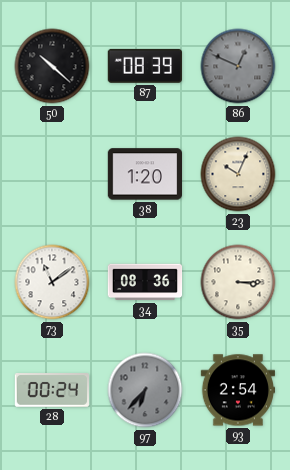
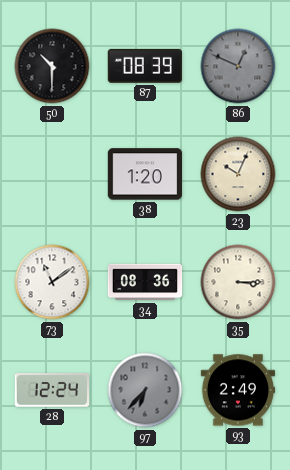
50: 10:22 -> 10:30
28: 00:24 -> 12:24
93: 2:54 -> 2:49
